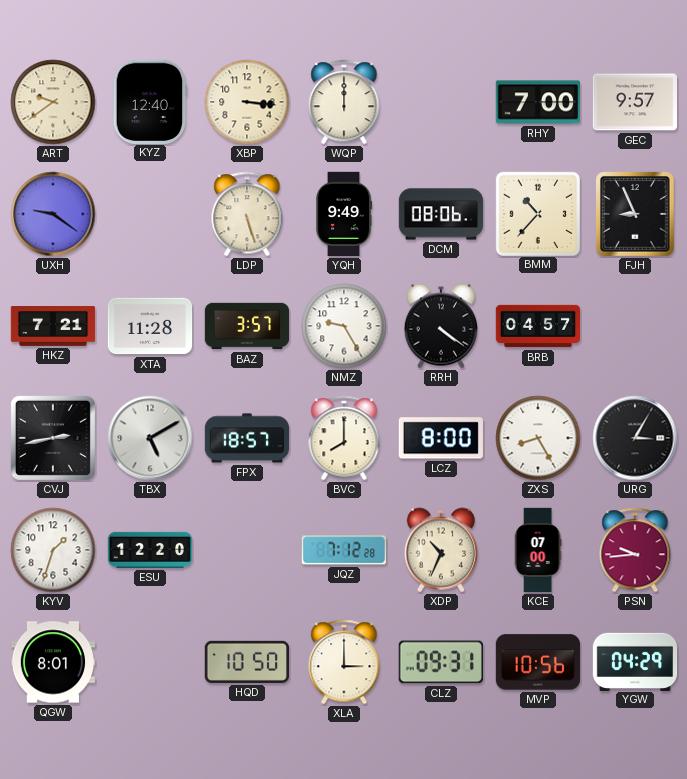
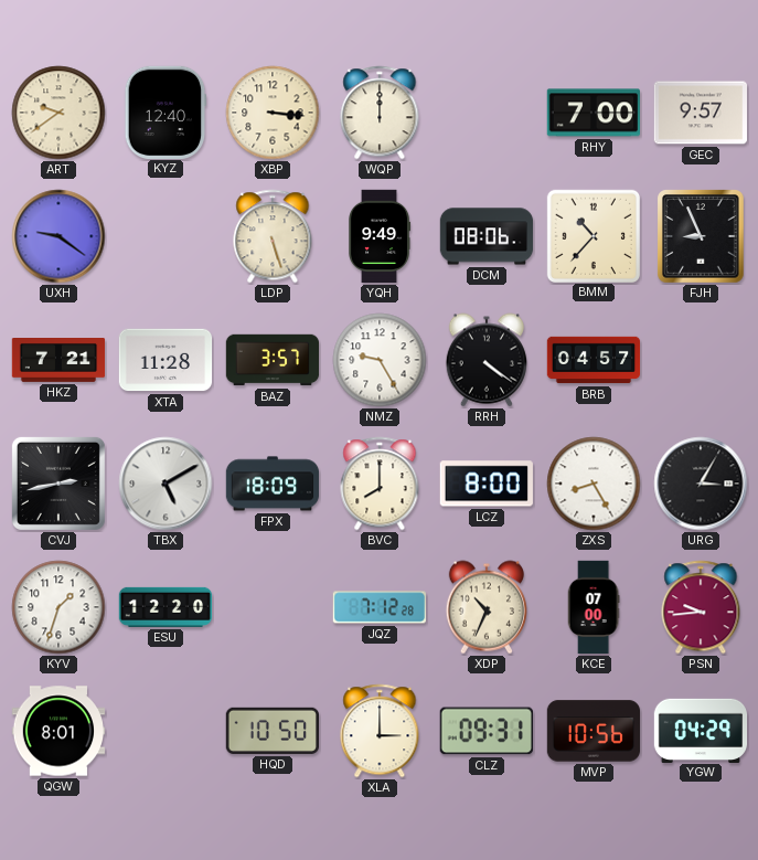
FPX: 18:57 -> 18:09
